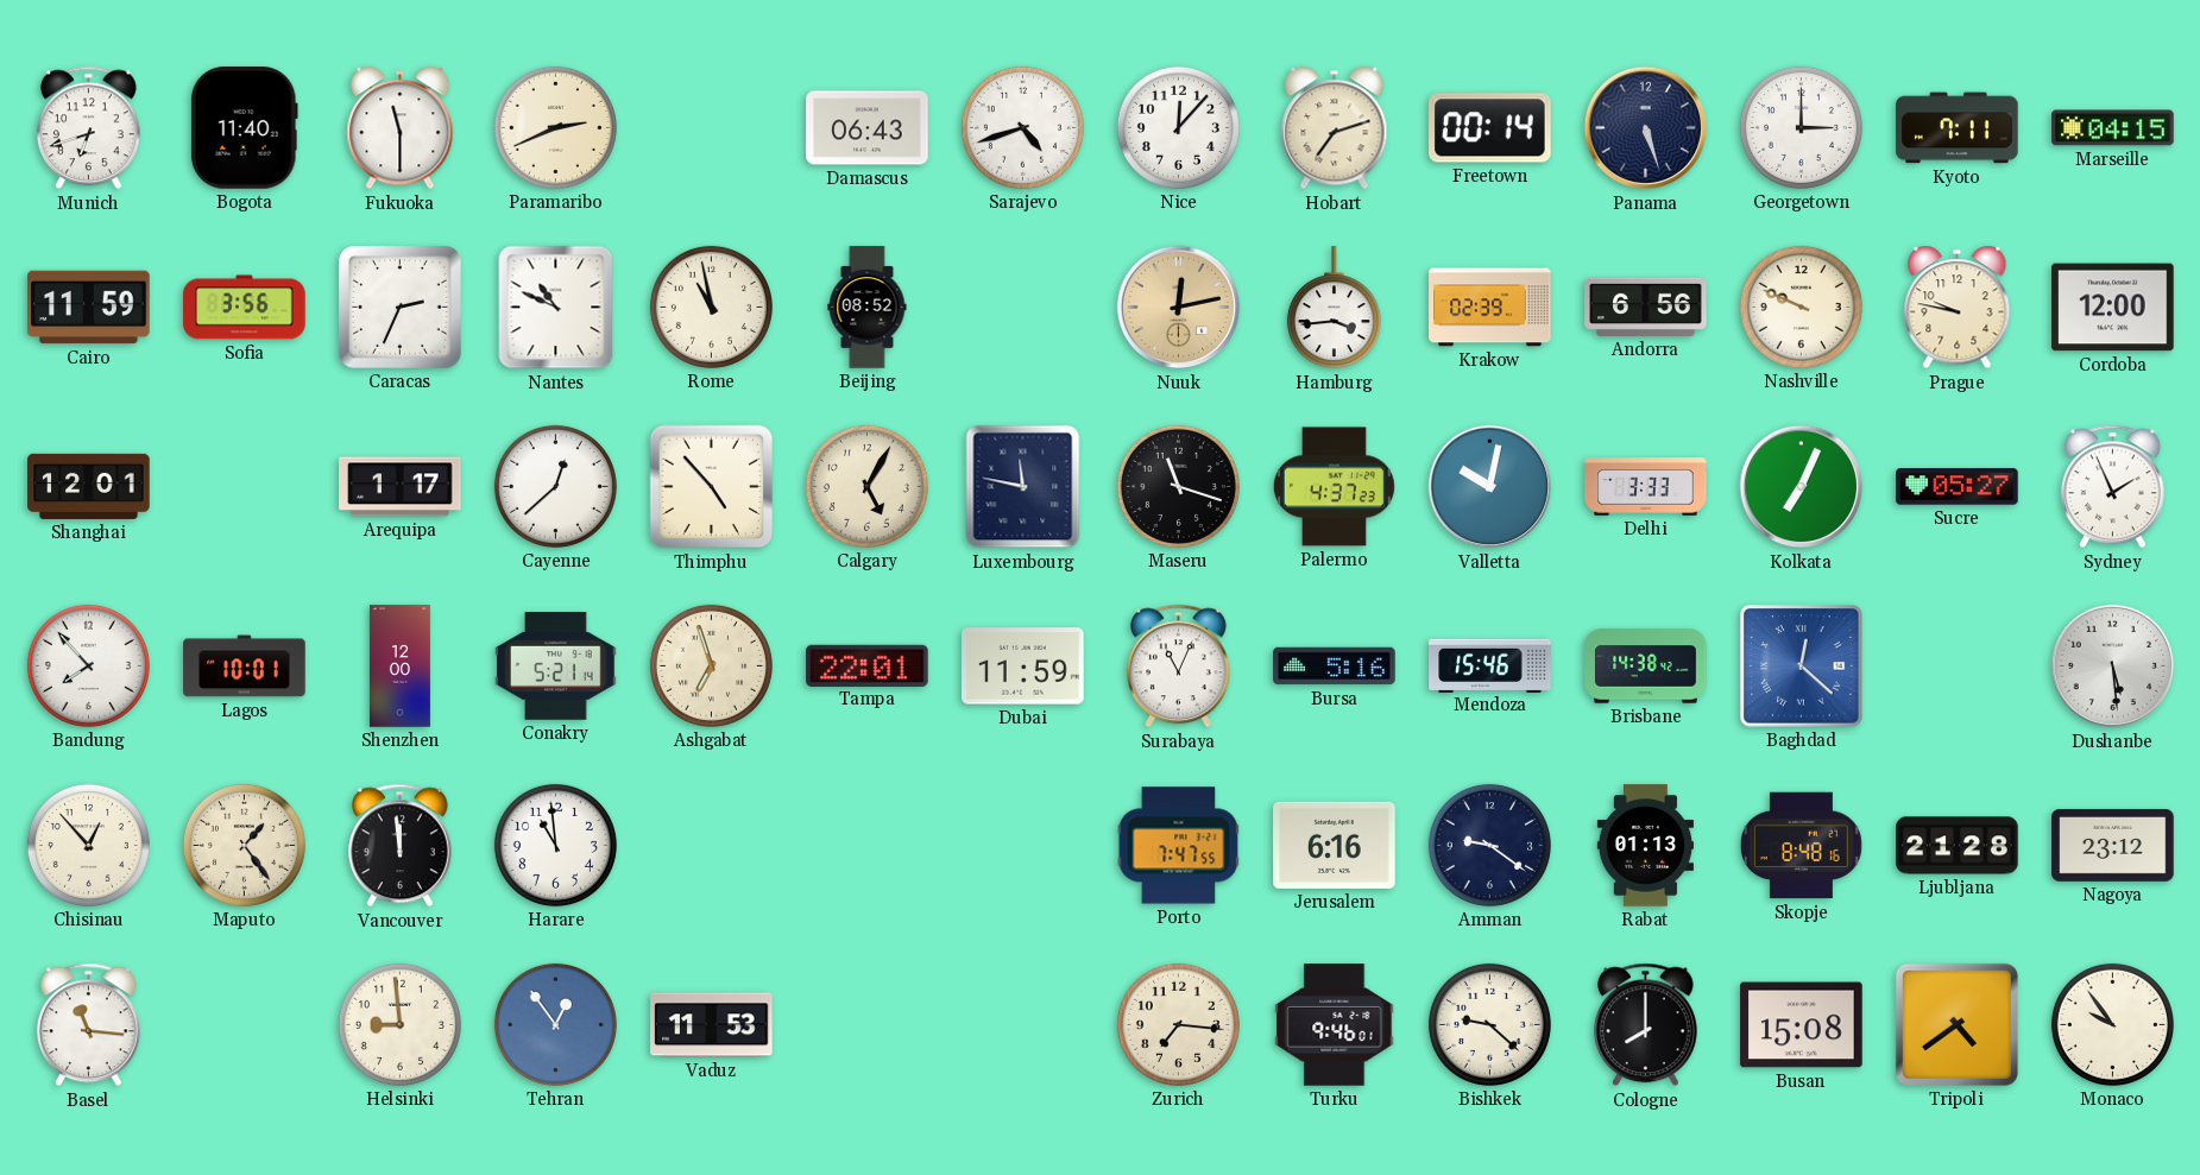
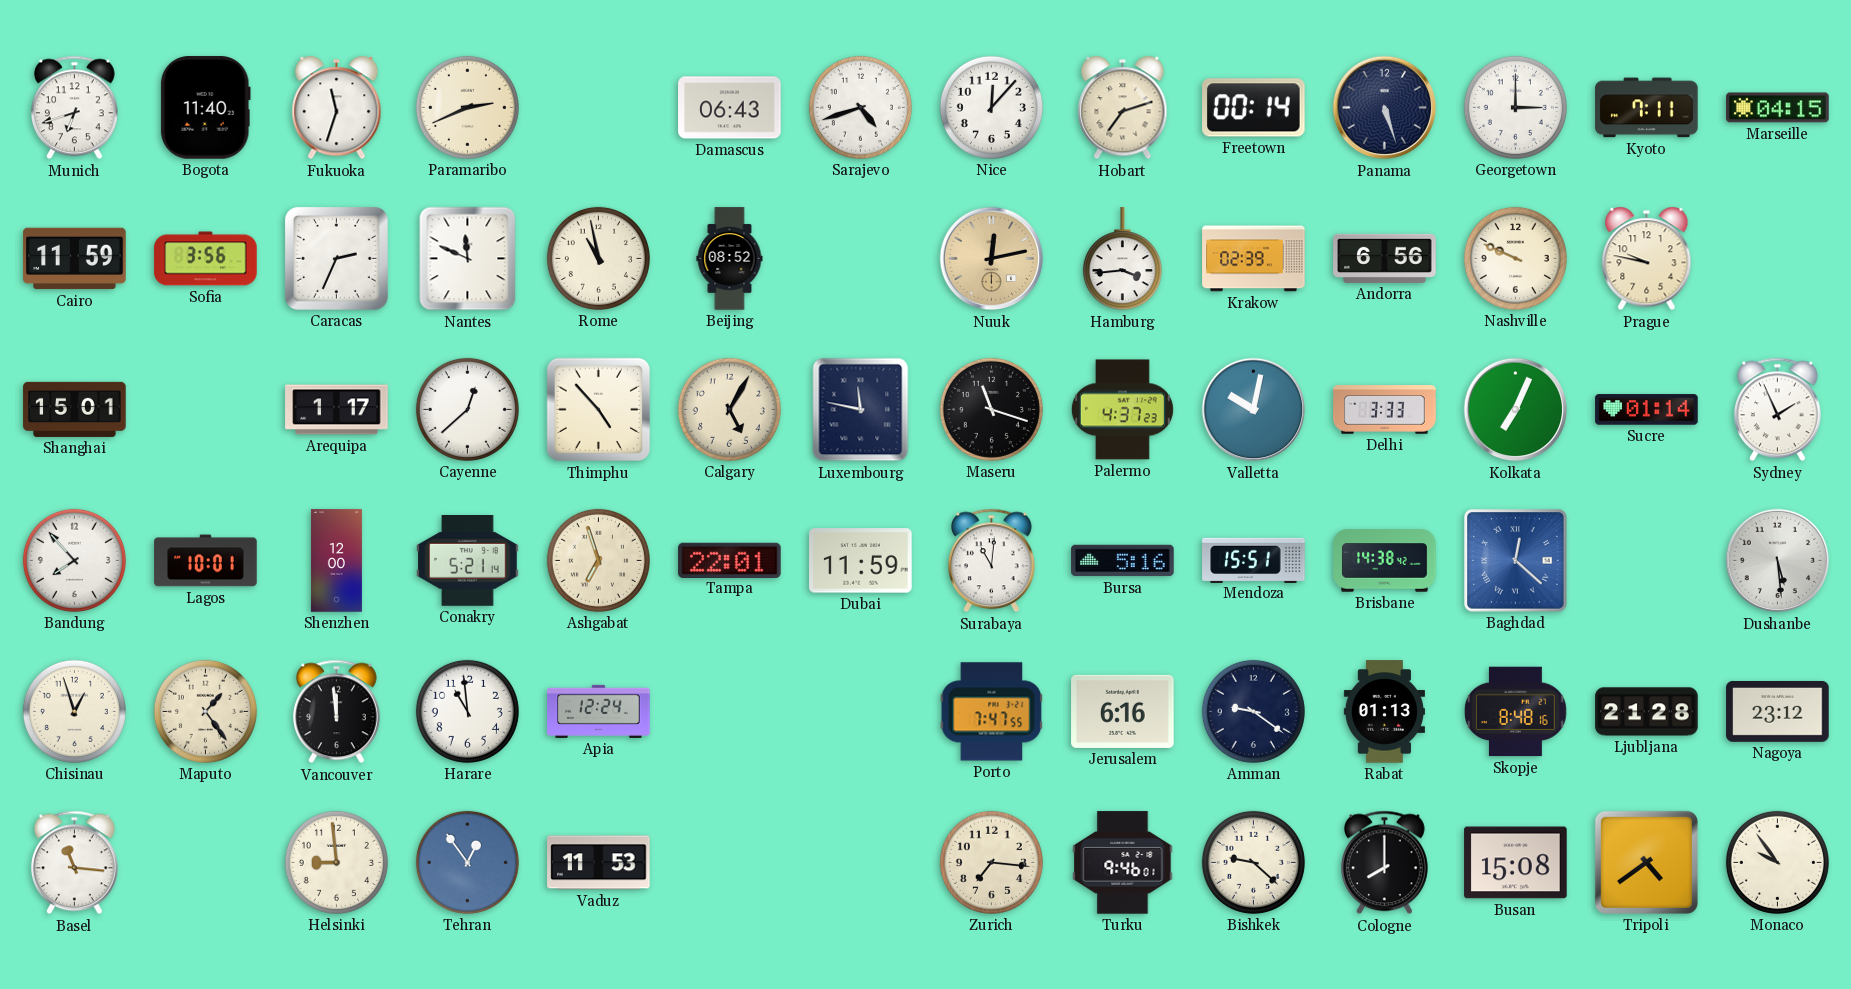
Fukuoka: 11:30 -> 11:33
Nantes: 10:49 -> 11:49
Cordoba: 12:00 -> none
Shanghai: 12:01 -> 15:01
Sucre: 05:27 -> 01:14
Surabaya: 11:04 -> 11:01
Mendoza: 15:46 -> 15:51
Chisinau: 12:53 -> 12:57
Apia: none -> 12:24
